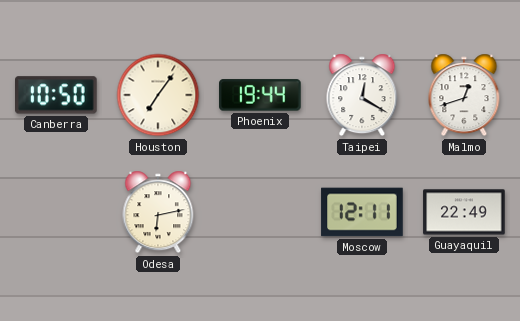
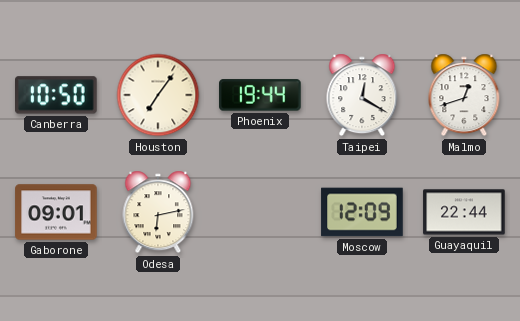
Gaborone: none -> 09:01
Moscow: 12:11 -> 12:09
Guayaquil: 22:49 -> 22:44
